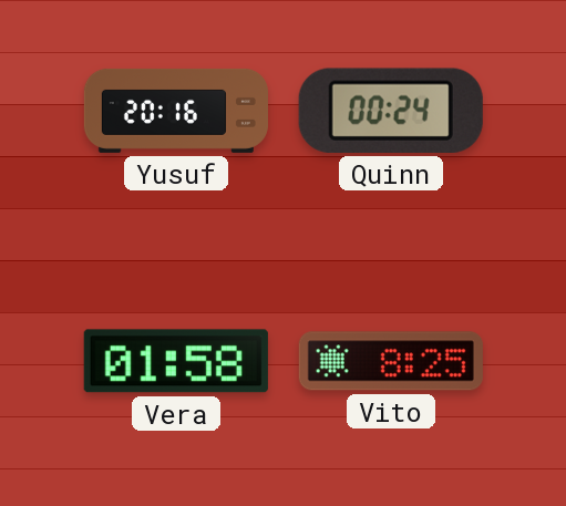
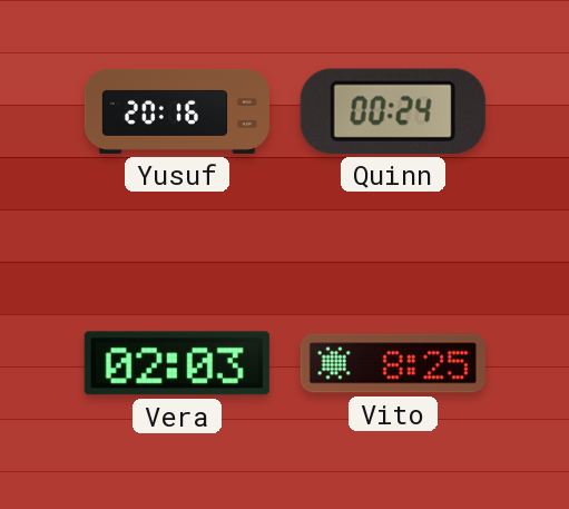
Vera: 01:58 -> 02:03
